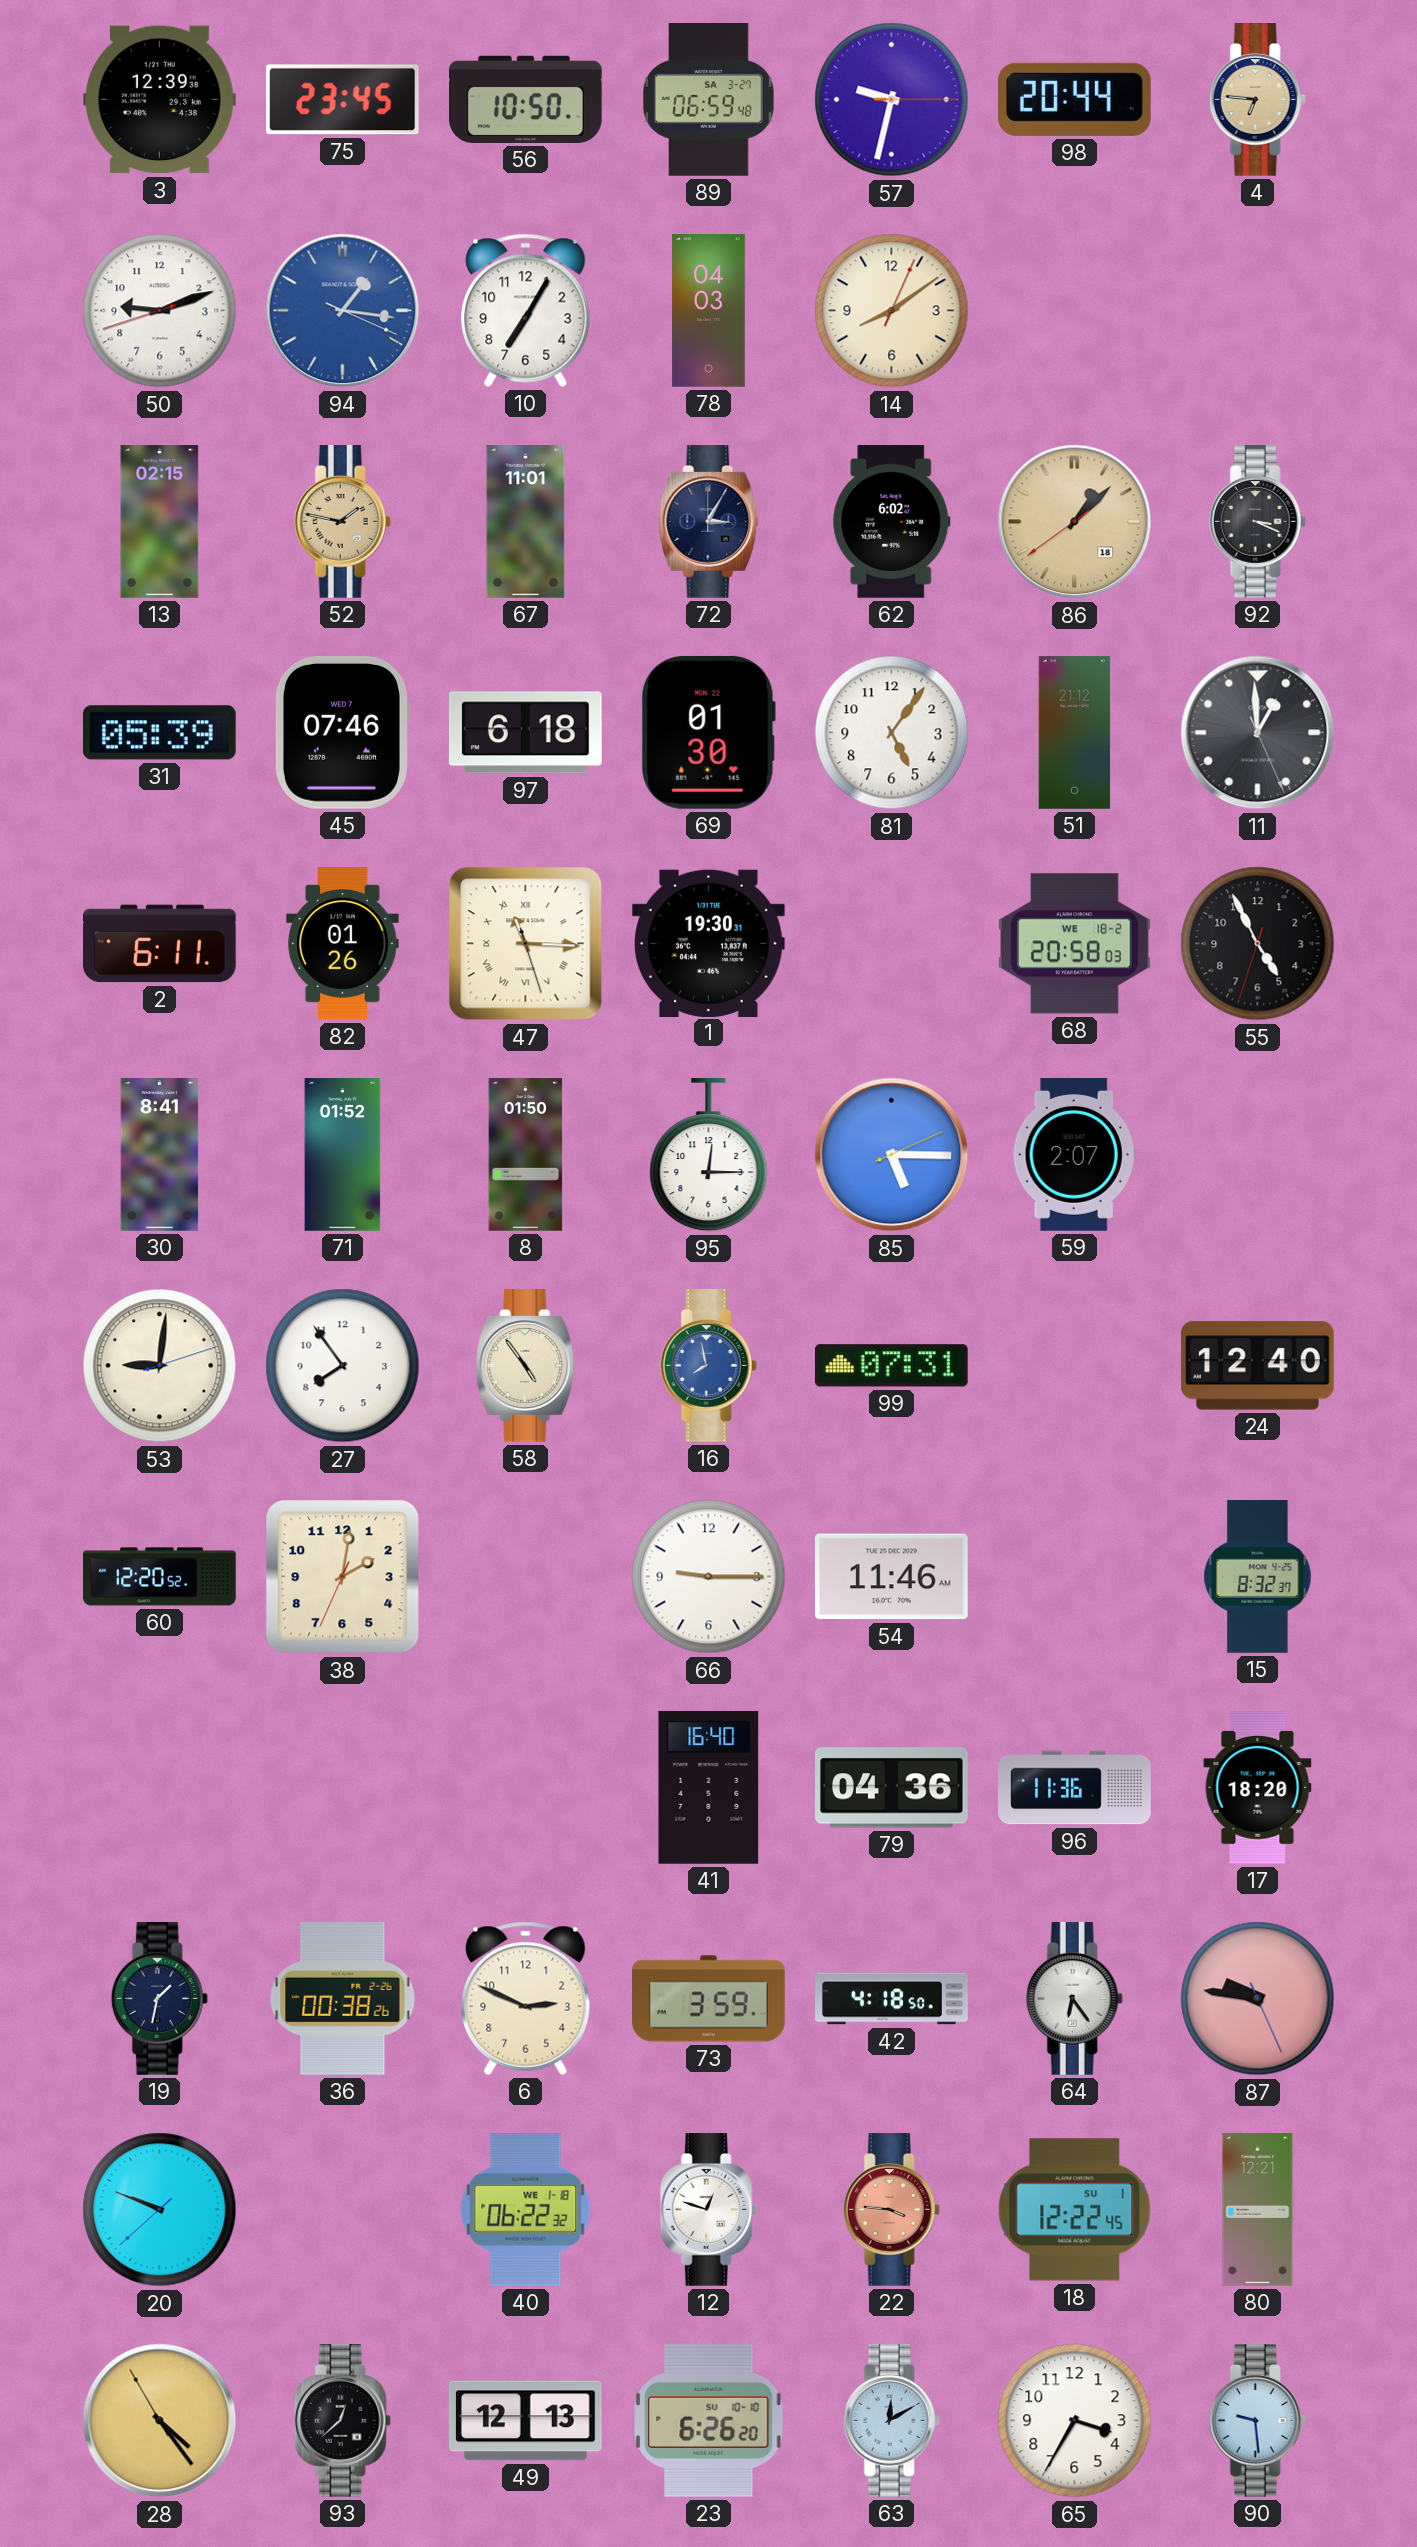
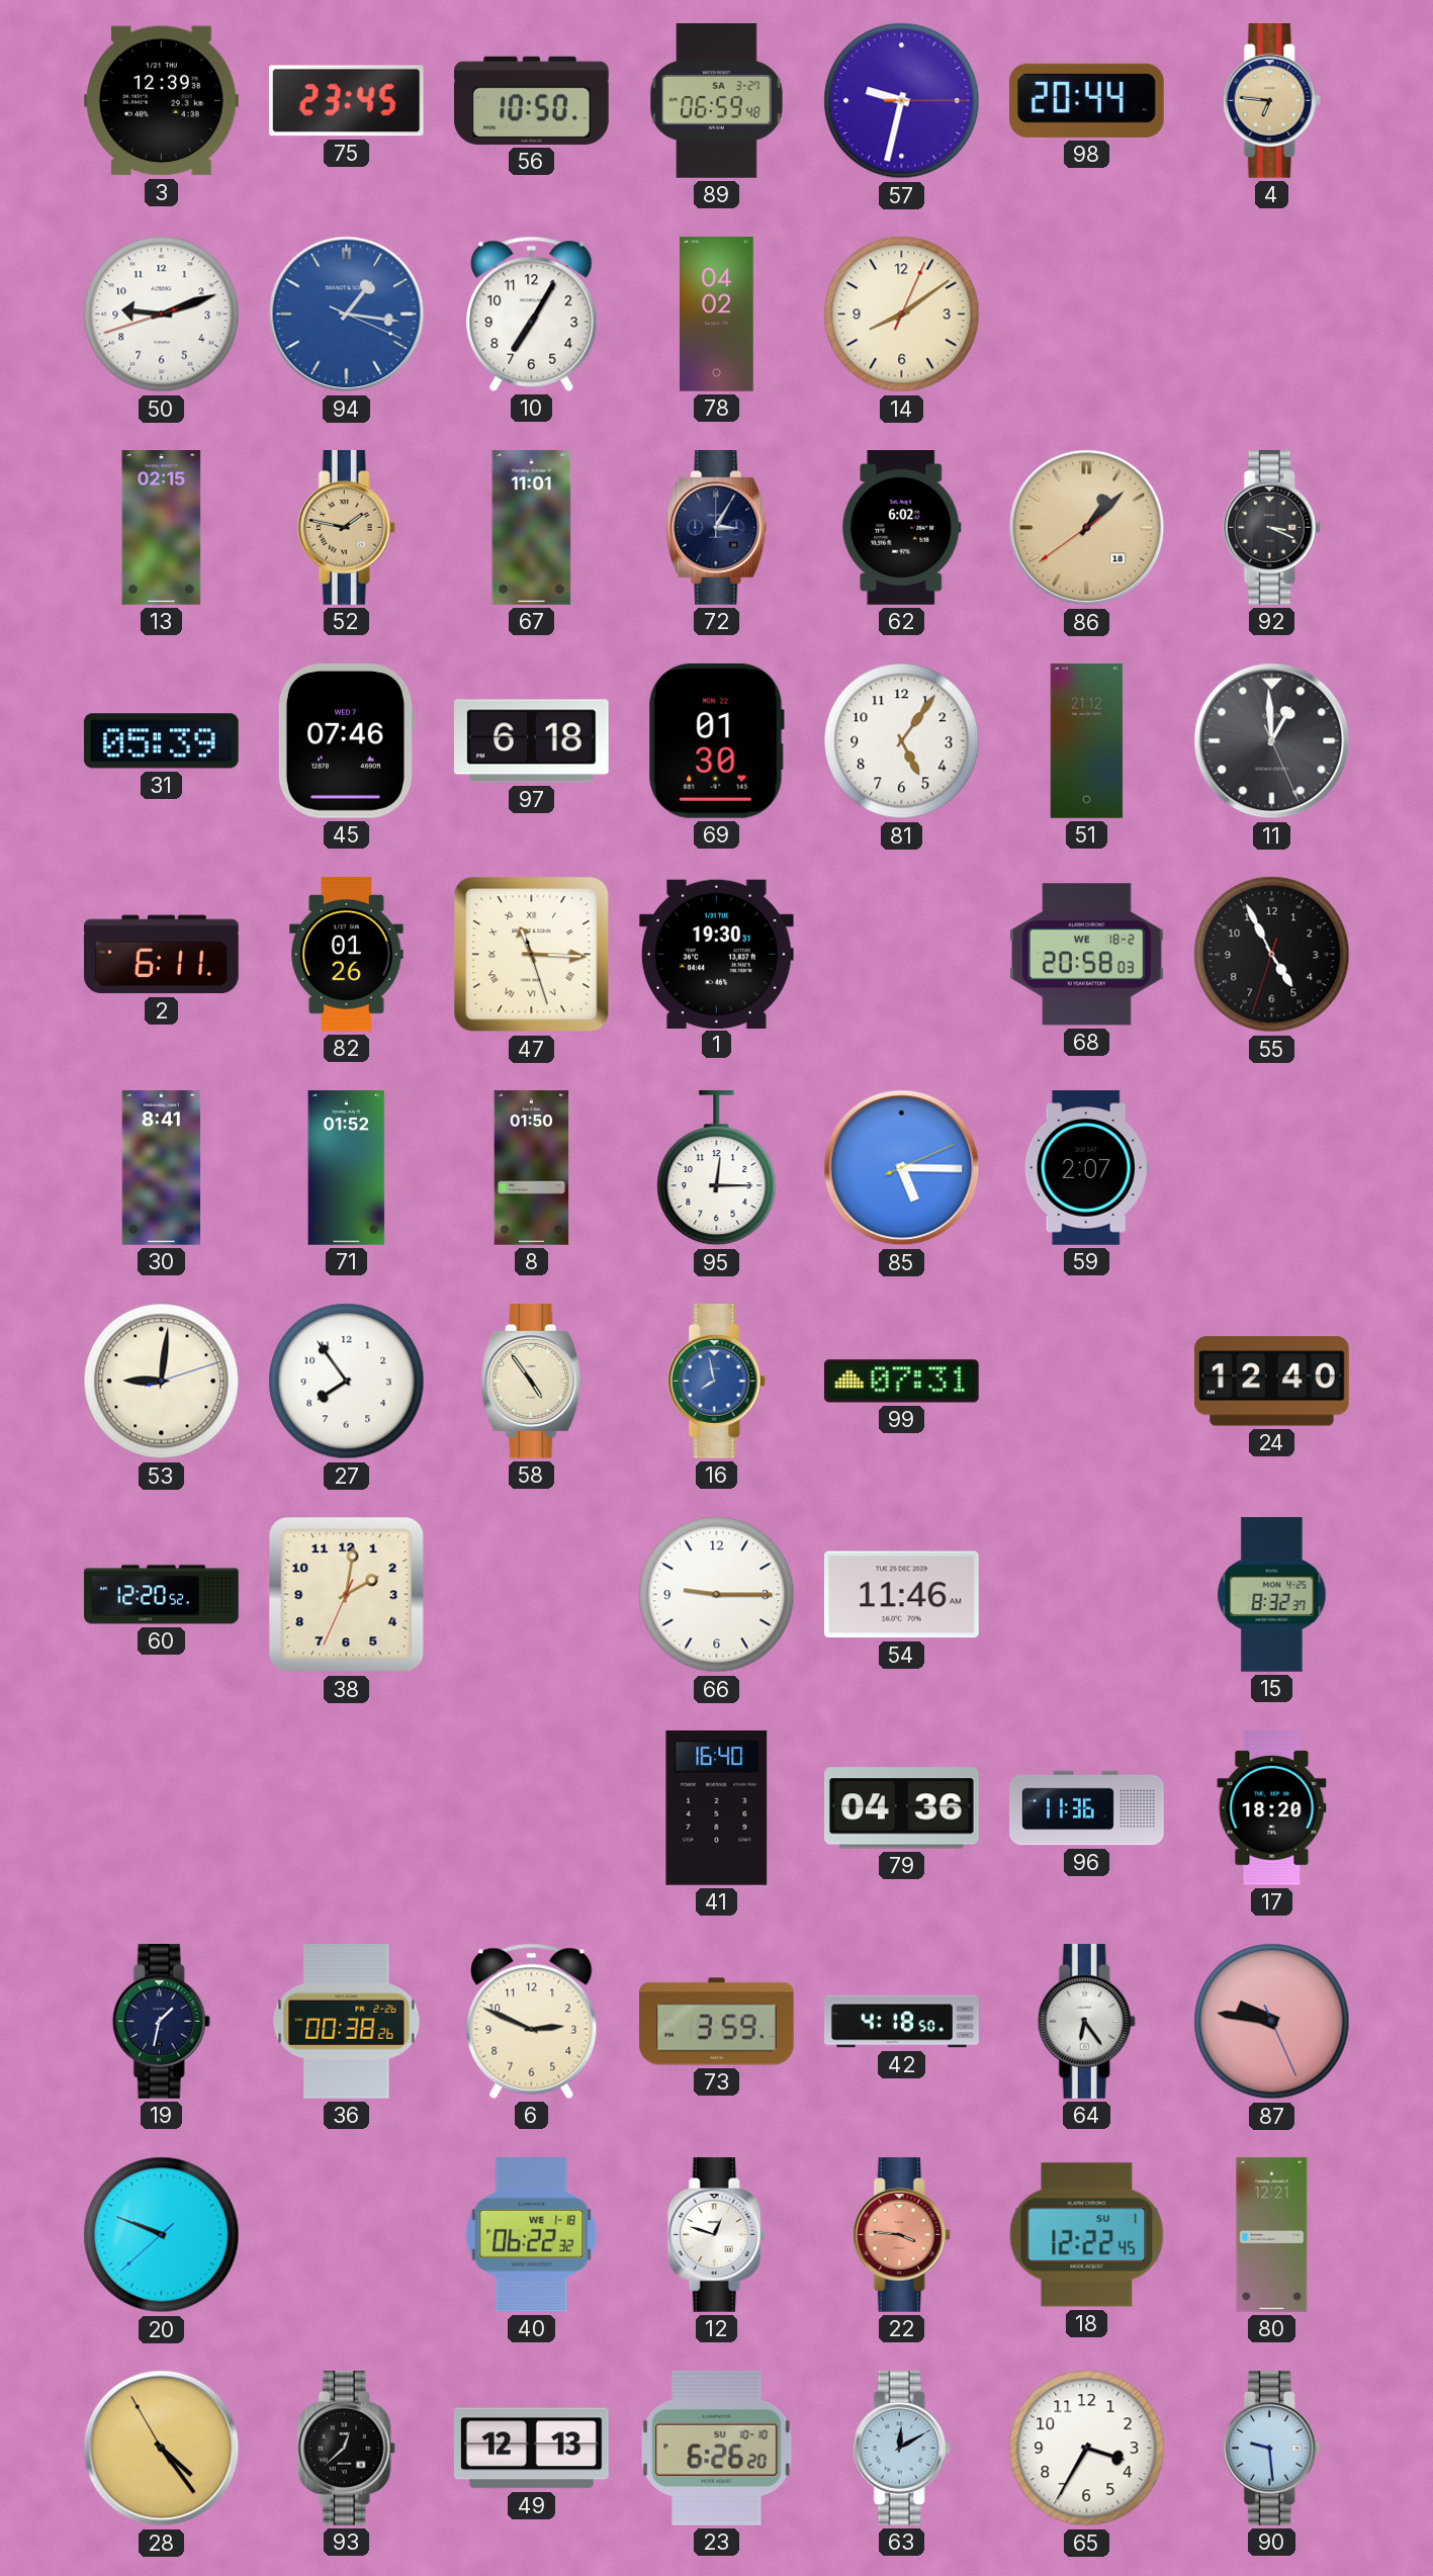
78: 04:03 -> 04:02
